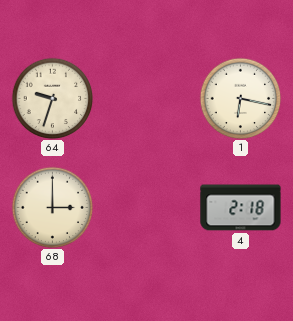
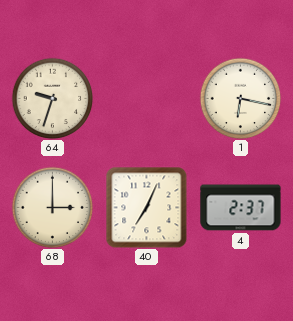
40: none -> 7:04
4: 2:18 -> 2:37
